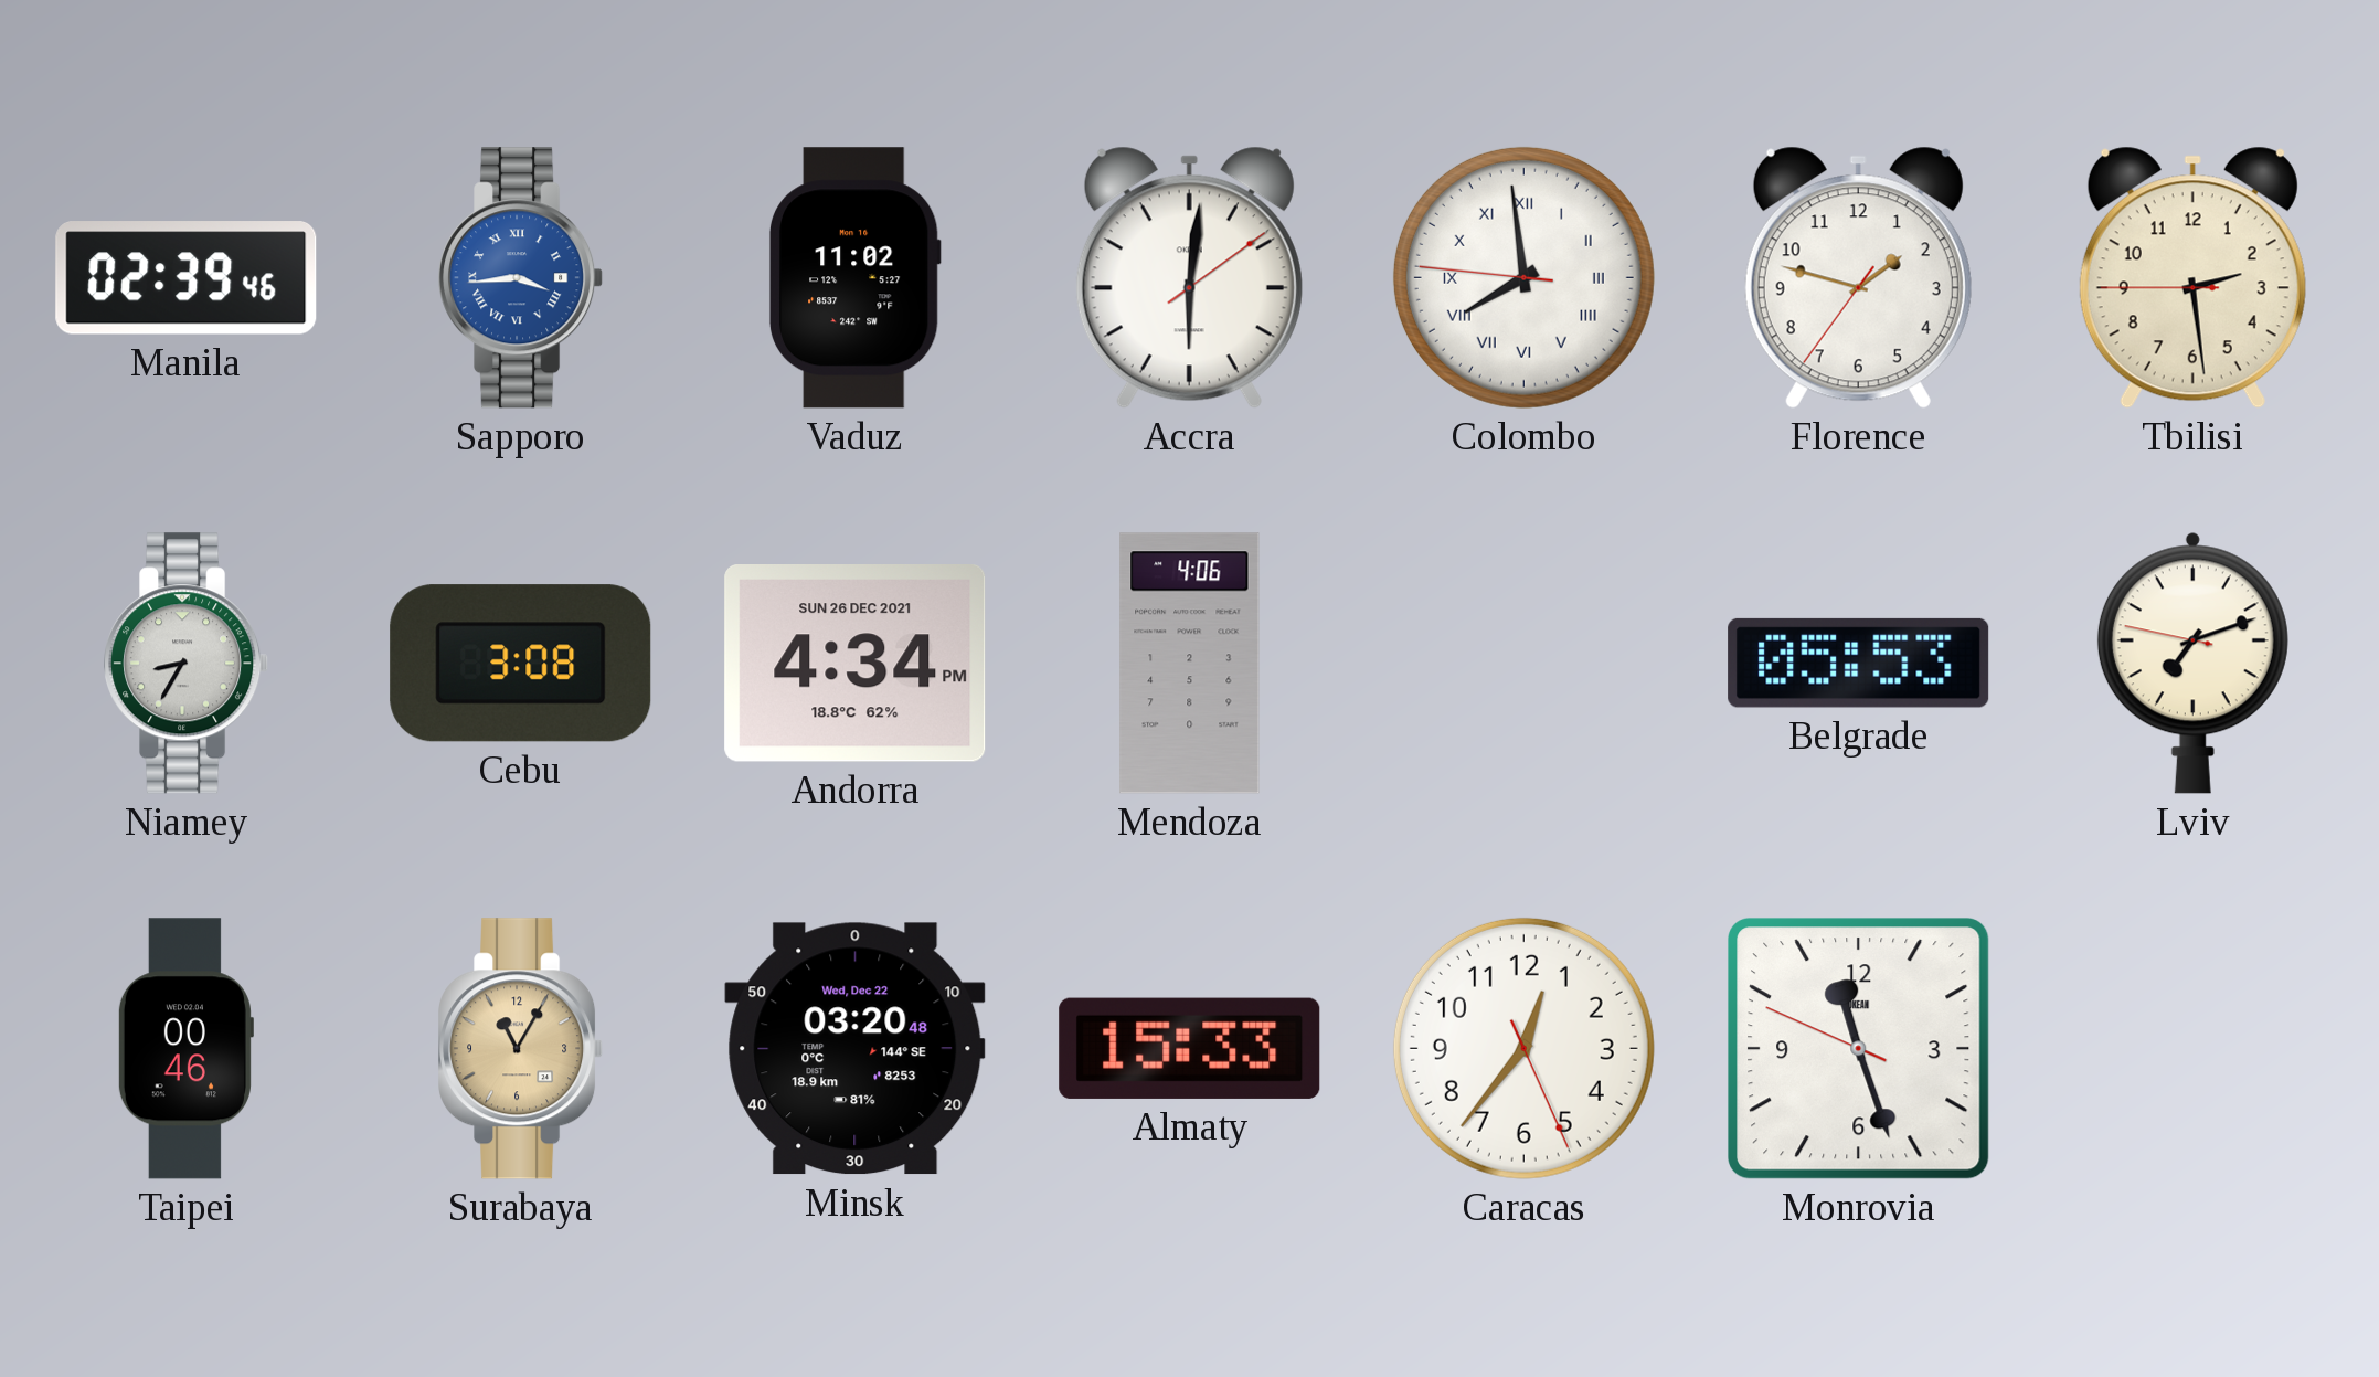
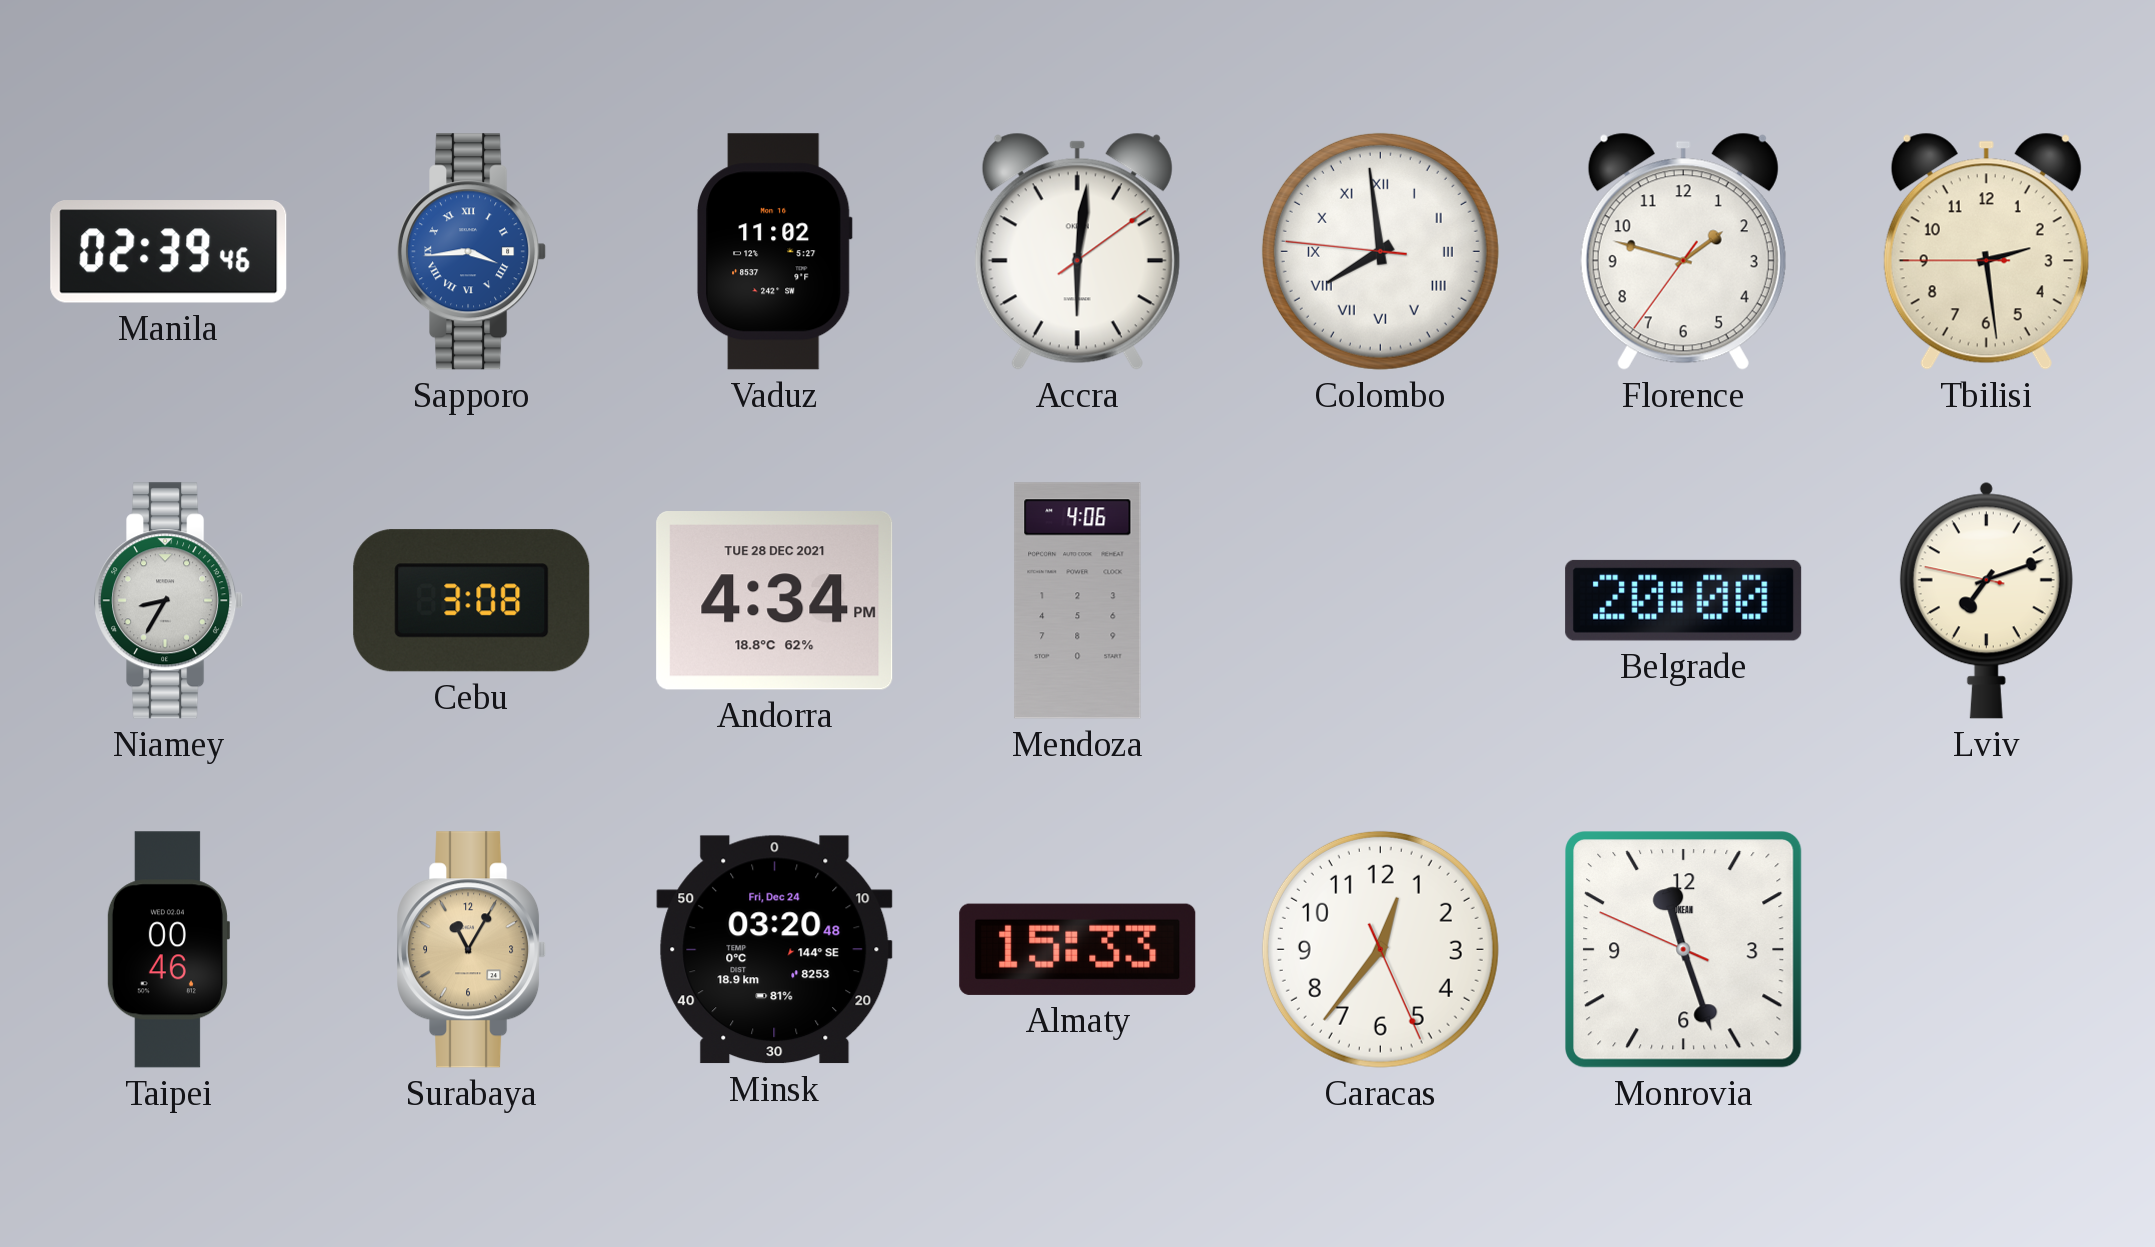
Andorra date: SUN 26 DEC 2021 -> TUE 28 DEC 2021
Belgrade: 05:53 -> 20:00
Minsk date: Wed, Dec 22 -> Fri, Dec 24
